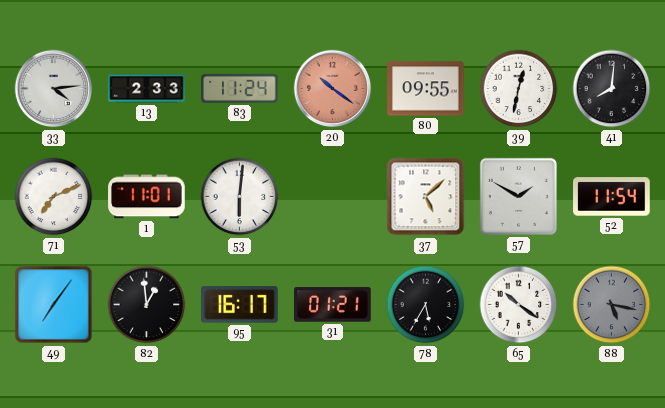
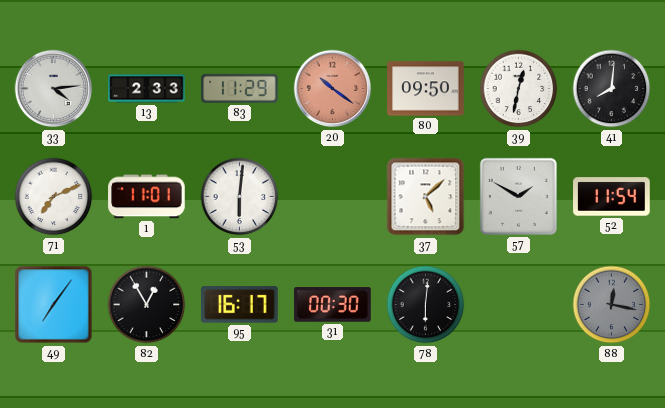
83: 11:24 -> 11:29
80: 09:55 -> 09:50
82: 12:59 -> 12:55
31: 01:21 -> 00:30
78: 5:35 -> 6:01
65: 10:21 -> none
88: 5:17 -> 12:17
